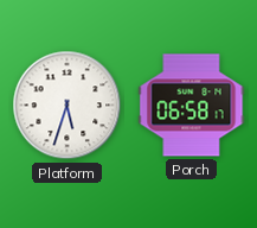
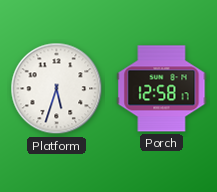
Porch: 06:58 -> 12:58
